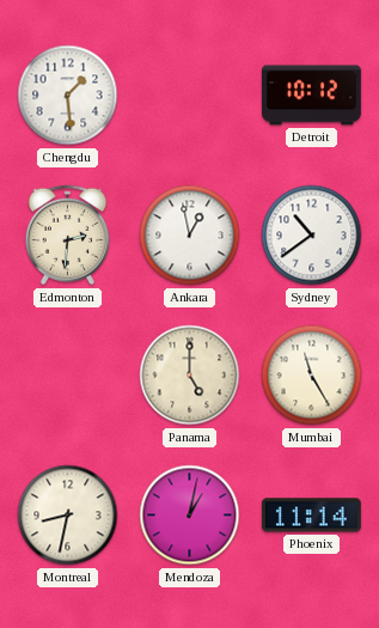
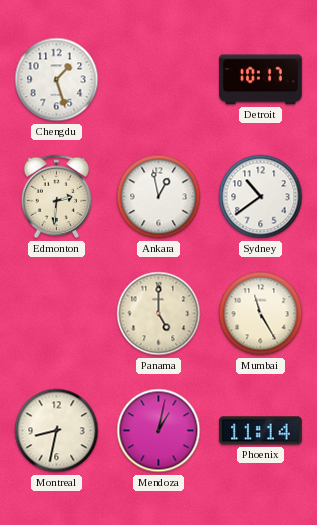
Chengdu: 1:29 -> 1:27
Detroit: 10:12 -> 10:17
